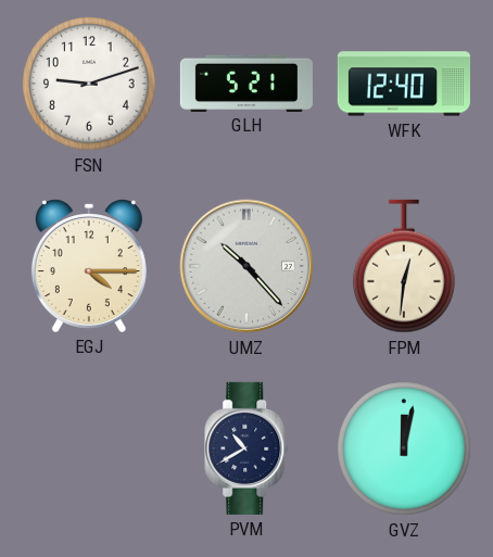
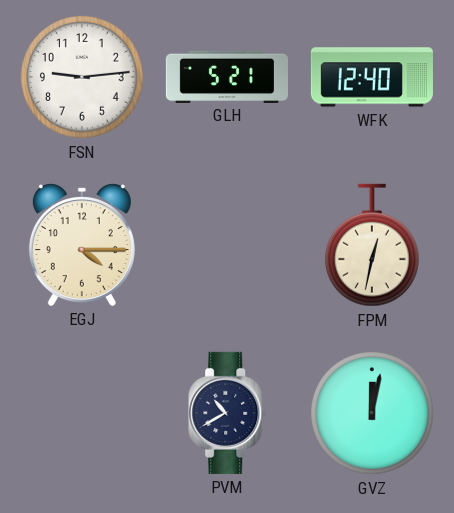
FSN: 9:12 -> 9:14
UMZ: 10:23 -> none
FPM: 12:31 -> 12:32
